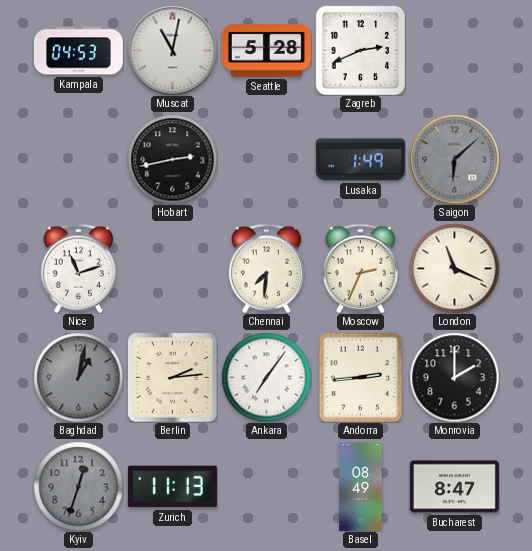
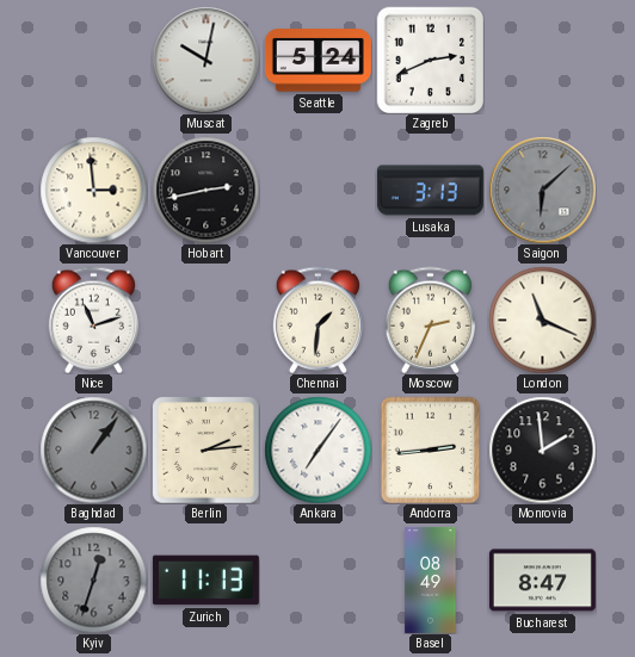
Kampala: 04:53 -> none
Muscat: 11:02 -> 10:02
Seattle: 5:28 -> 5:24
Vancouver: none -> 2:59
Lusaka: 1:49 -> 3:13
Chennai: 7:31 -> 1:31
Baghdad: 1:02 -> 1:06
Monrovia: 2:00 -> 1:59
